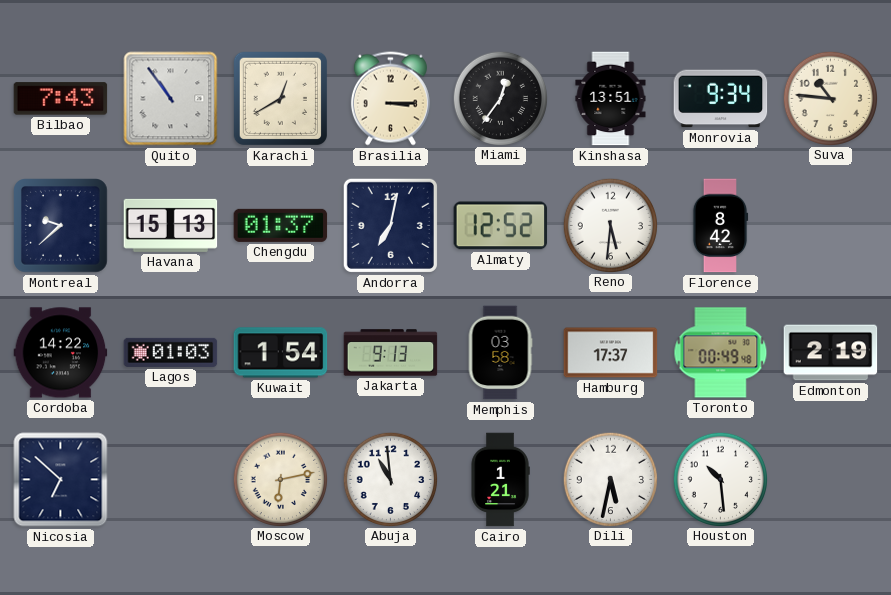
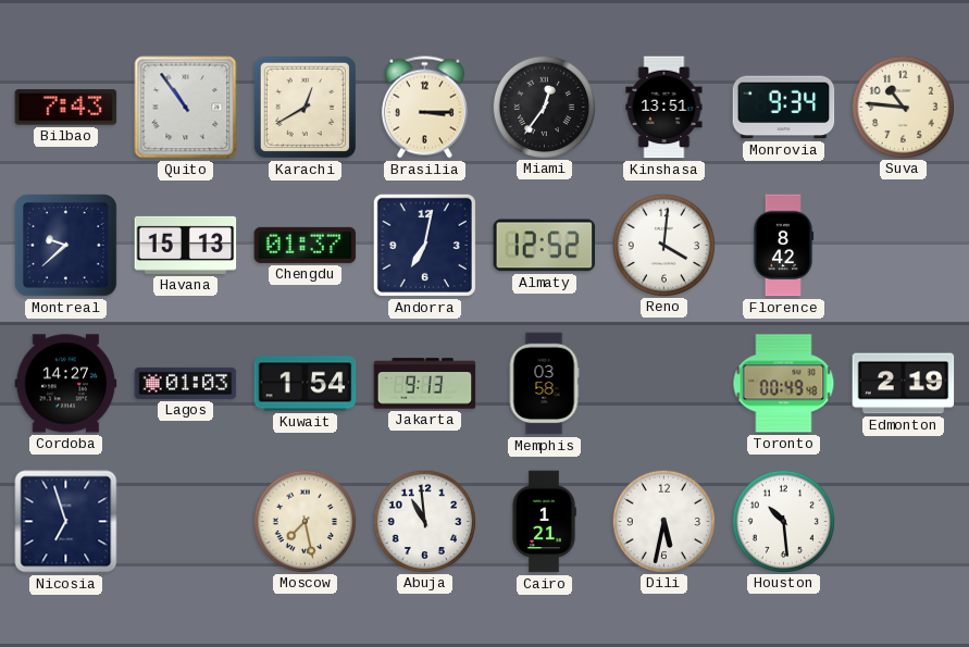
Reno: 5:31 -> 4:01
Cordoba: 14:22 -> 14:27
Hamburg: 17:37 -> none
Nicosia: 6:52 -> 6:57
Moscow: 6:13 -> 7:28
